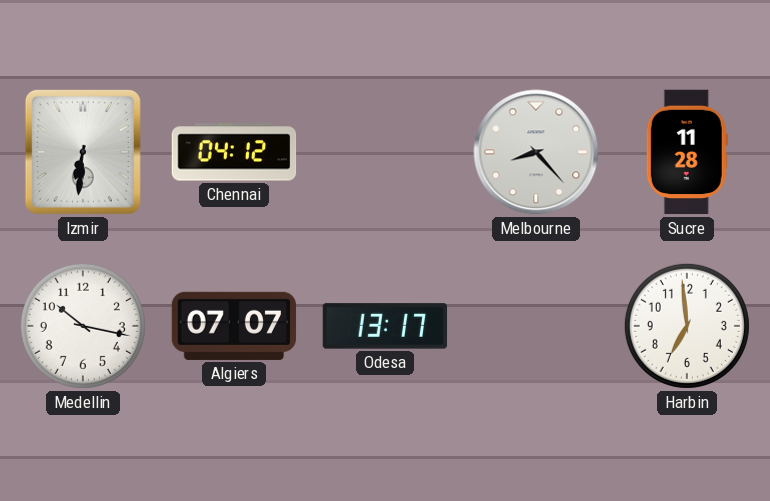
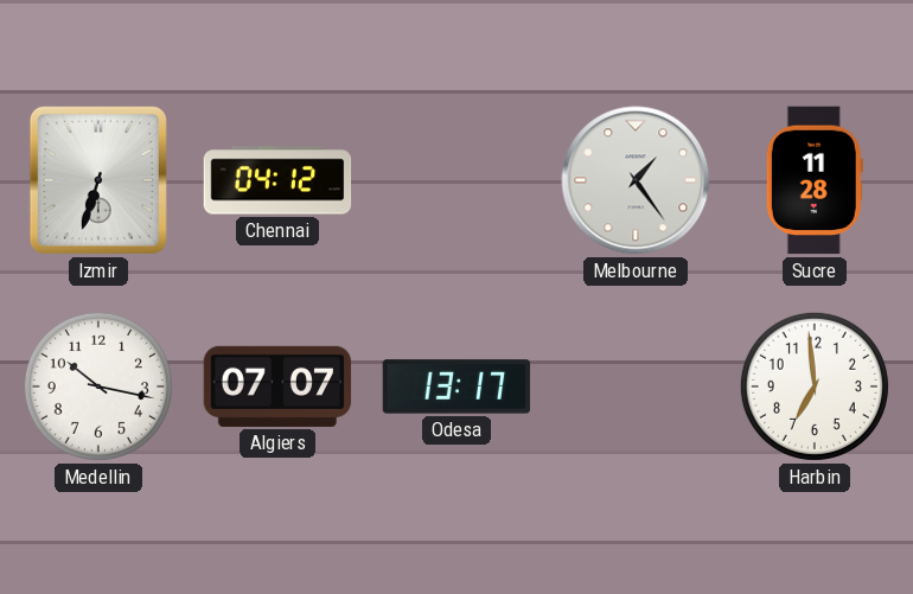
Izmir: 6:31 -> 6:33
Melbourne: 8:23 -> 1:24
